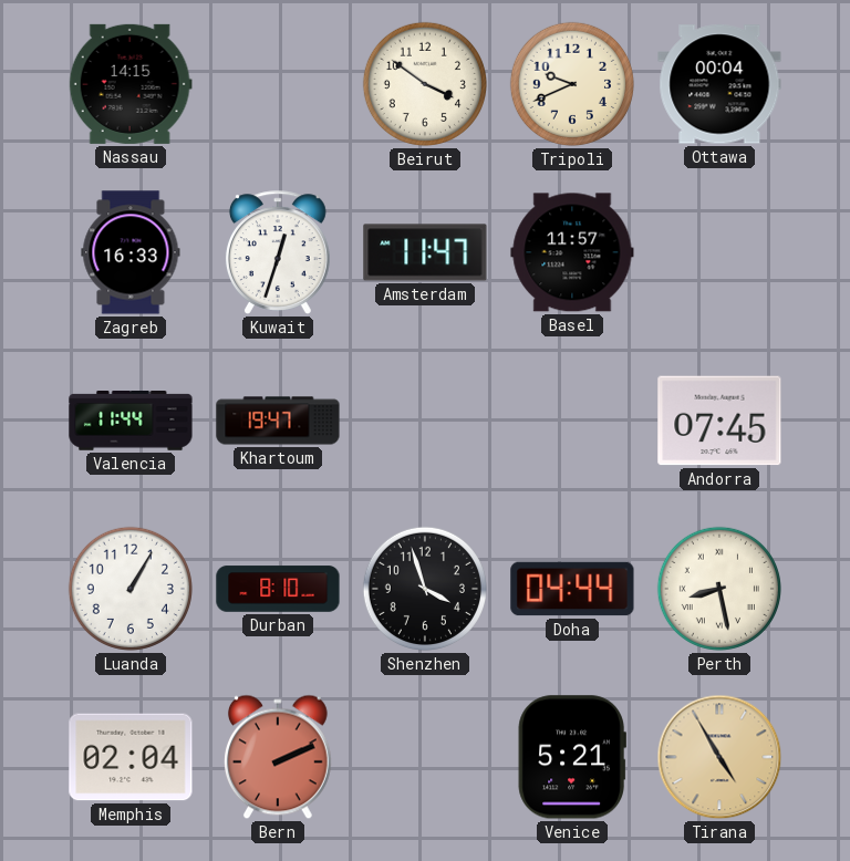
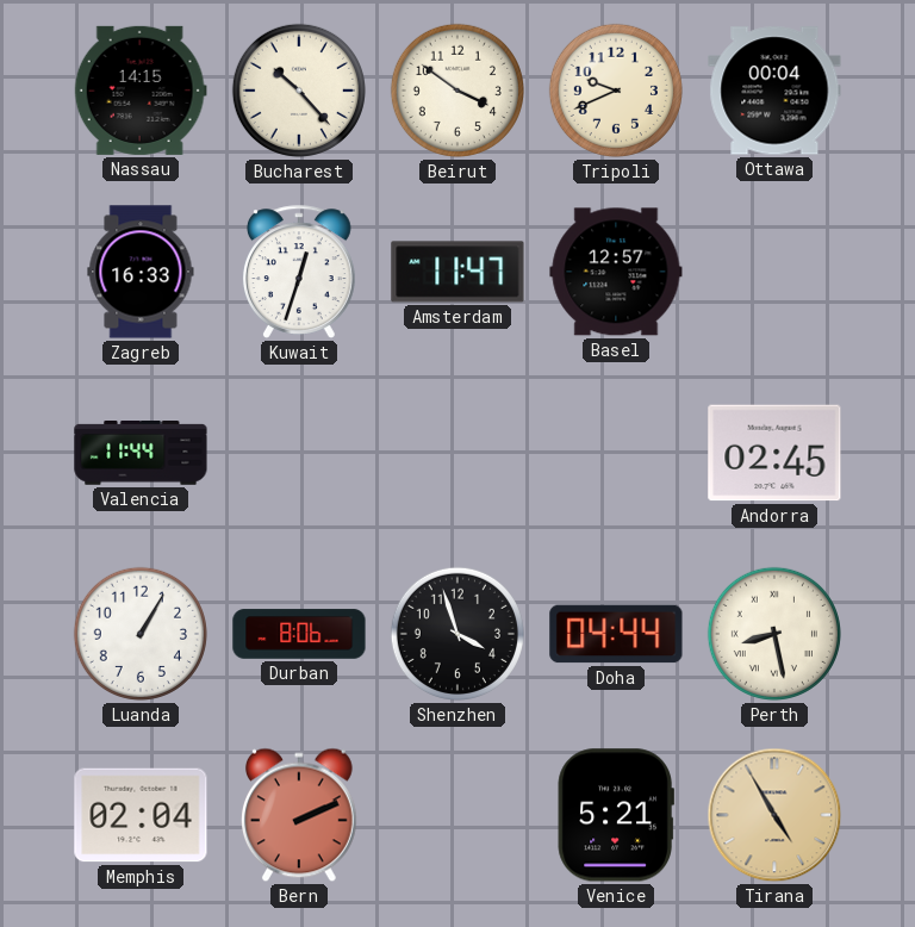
Bucharest: none -> 10:23
Basel: 11:57 -> 12:57
Khartoum: 19:47 -> none
Andorra: 07:45 -> 02:45
Durban: 8:10 -> 8:06
